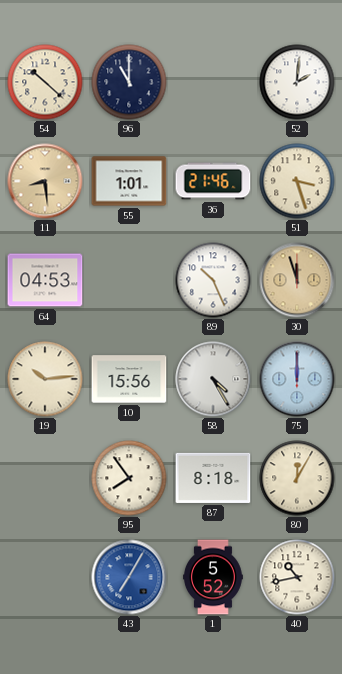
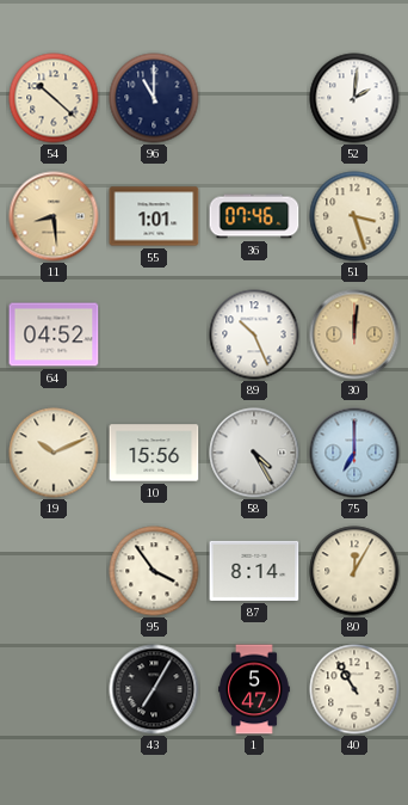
36: 21:46 -> 07:46
64: 04:53 -> 04:52
30: 11:57 -> 12:01
19: 10:14 -> 10:11
75: 12:00 -> 7:00
95: 7:54 -> 3:54
87: 8:18 -> 8:14
43 dial: blue -> black
1: 5:52 -> 5:47
40: 10:43 -> 10:55
